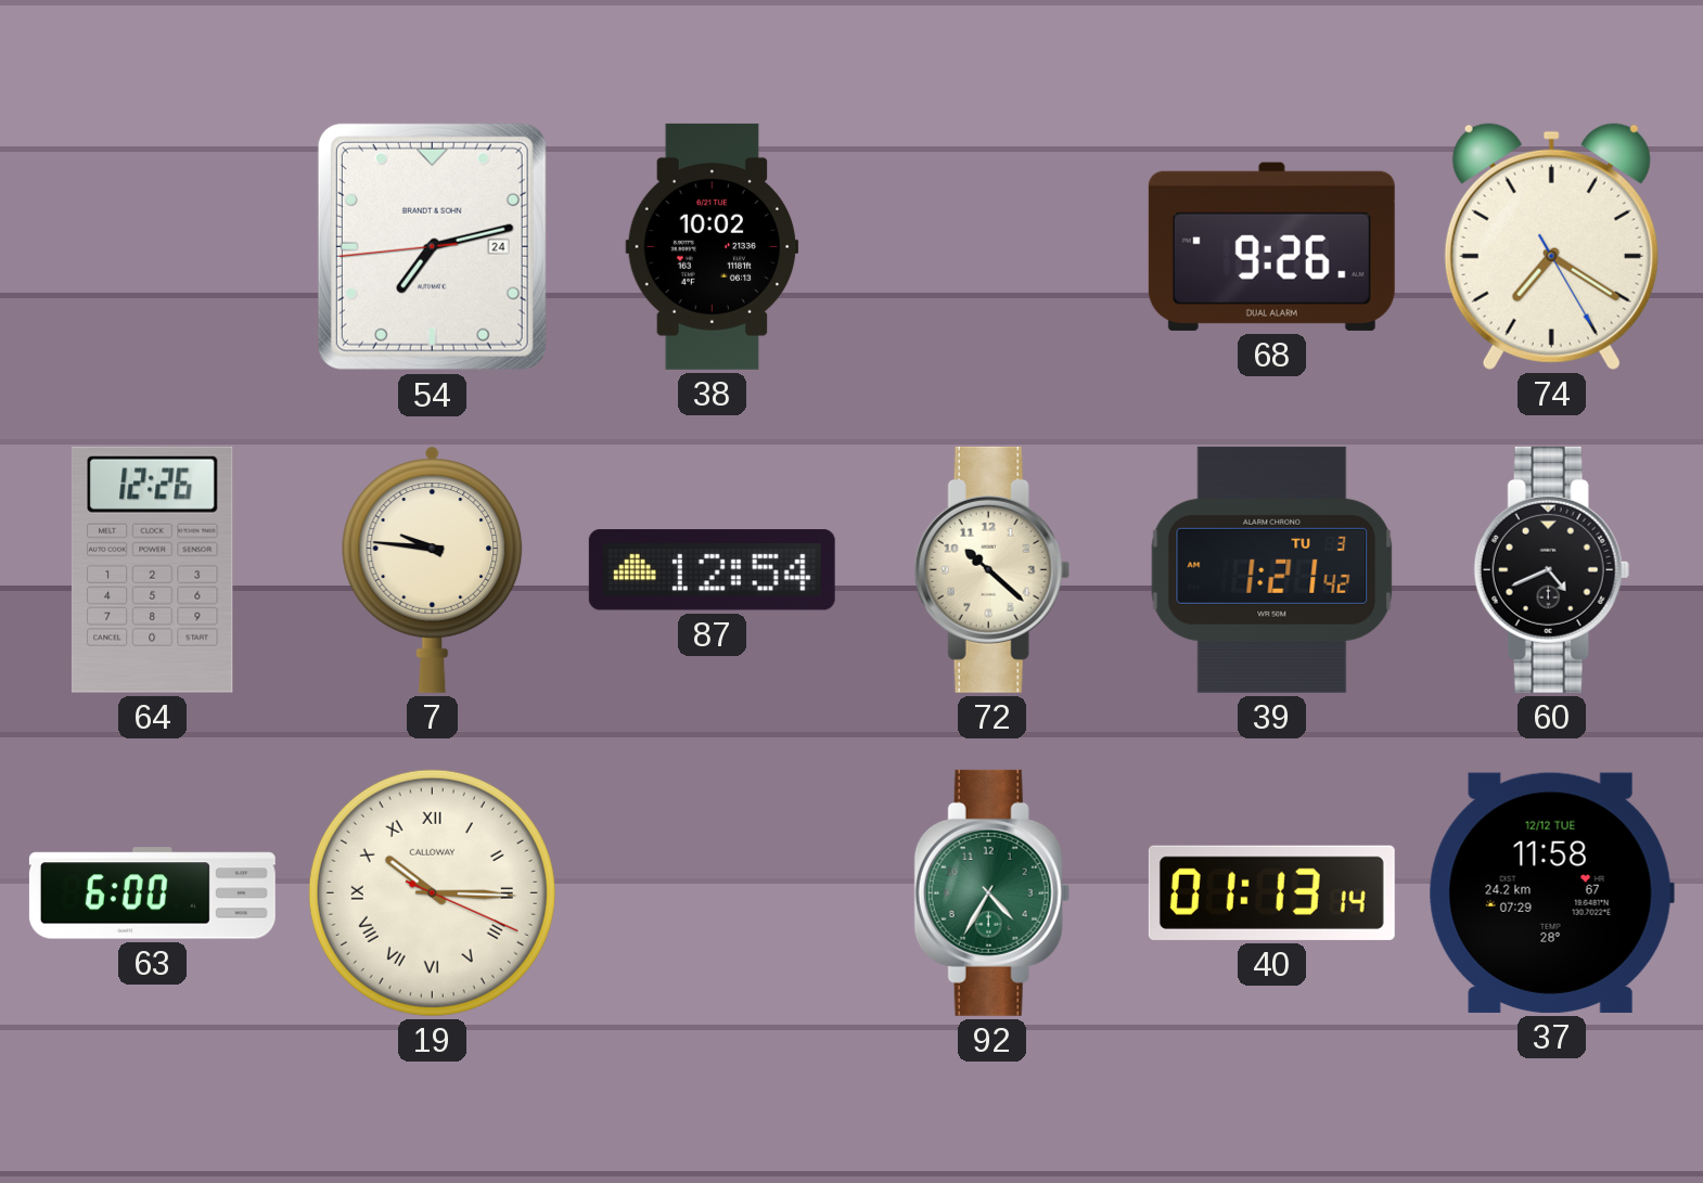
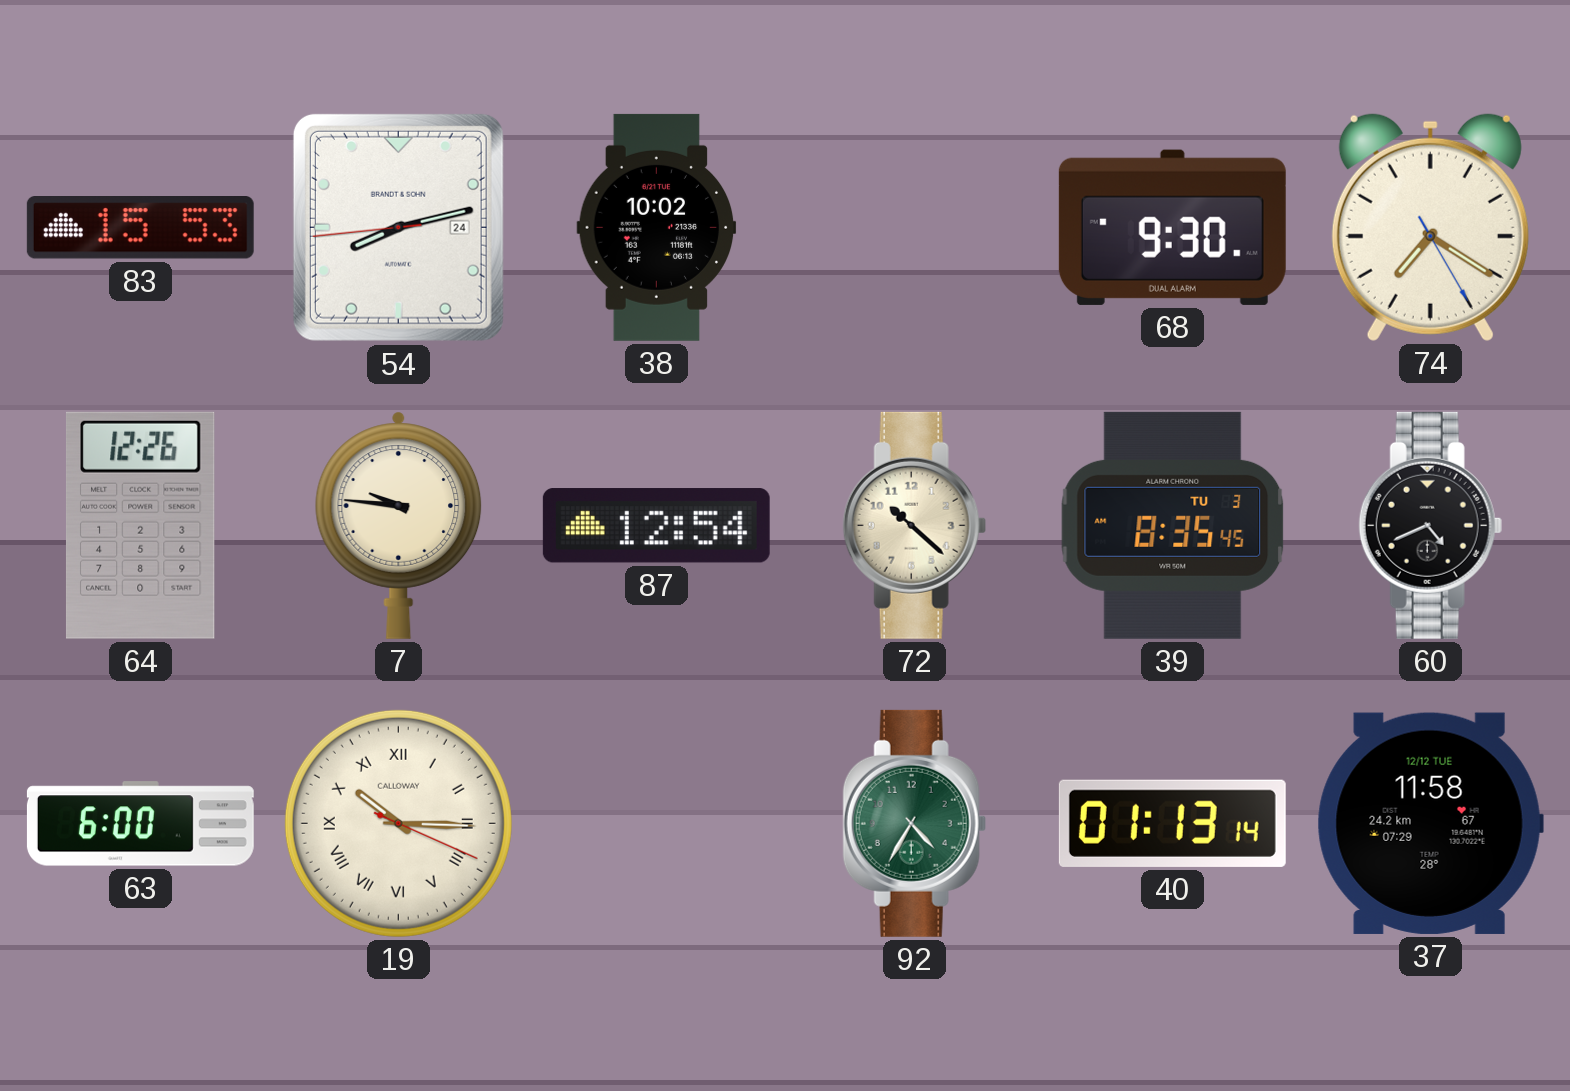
83: none -> 15:53
54: 7:12 -> 8:12
68: 9:26 -> 9:30
39: 1:21 -> 8:35
